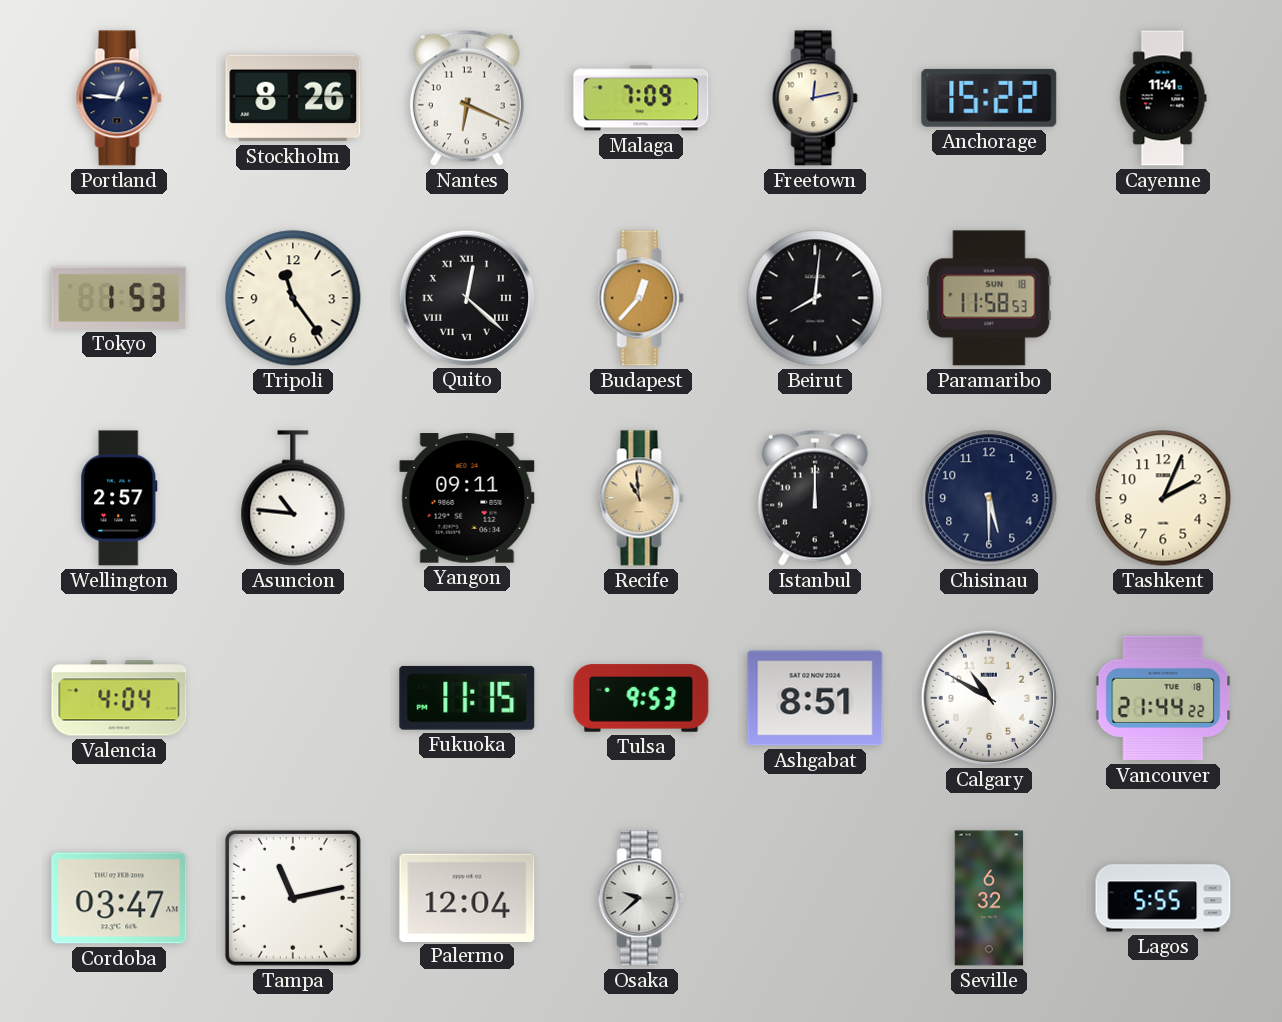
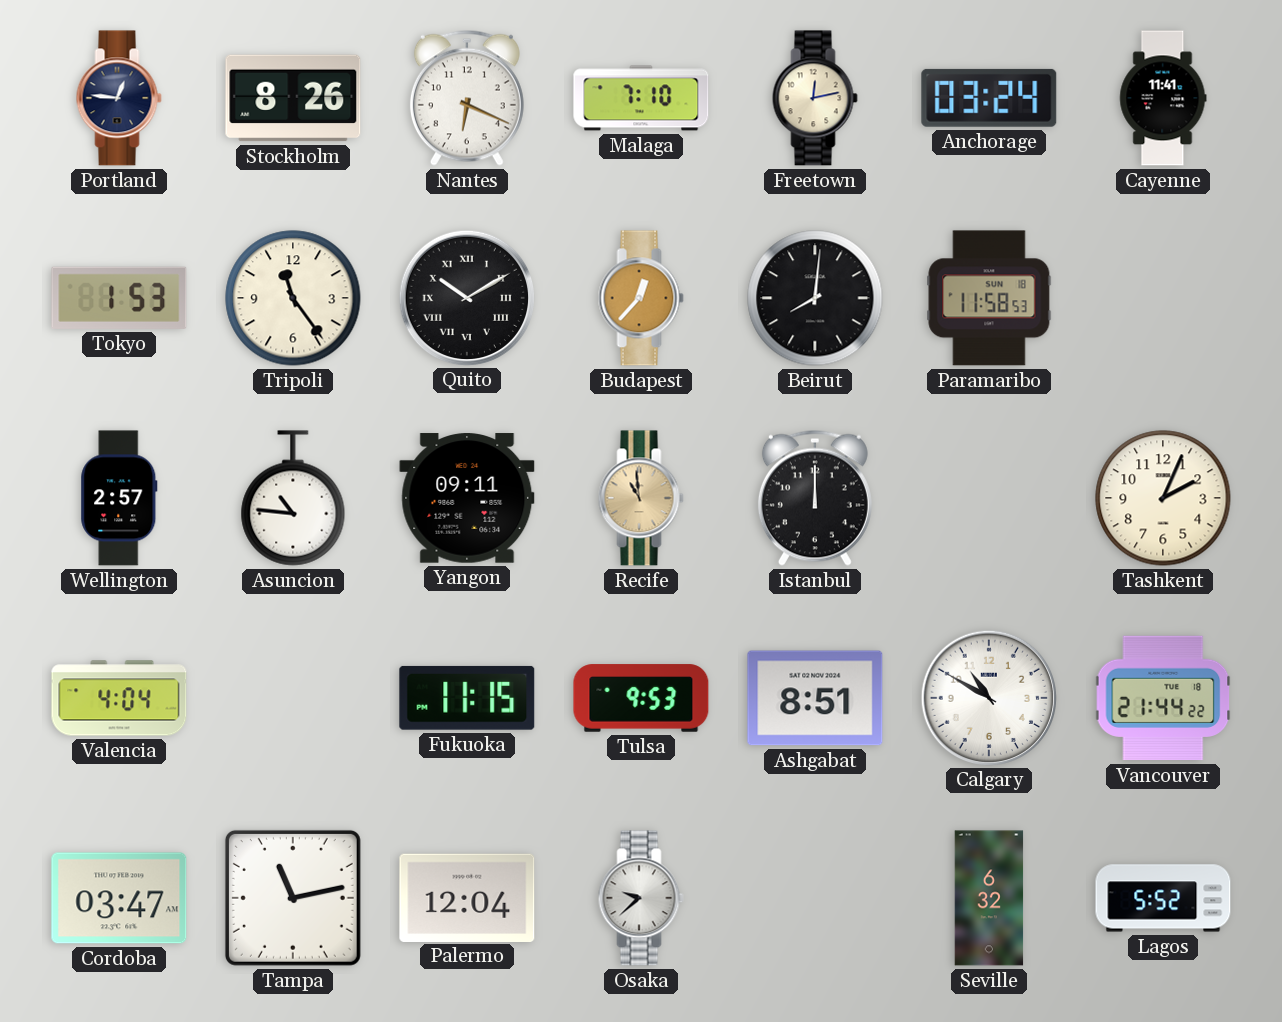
Malaga: 7:09 -> 7:10
Anchorage: 15:22 -> 03:24
Quito: 12:22 -> 10:10
Chisinau: 5:30 -> none
Lagos: 5:55 -> 5:52
